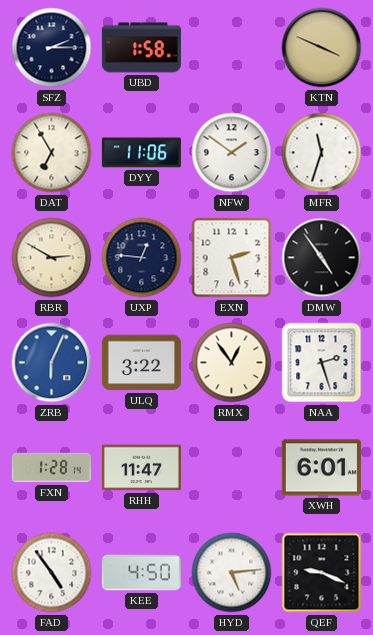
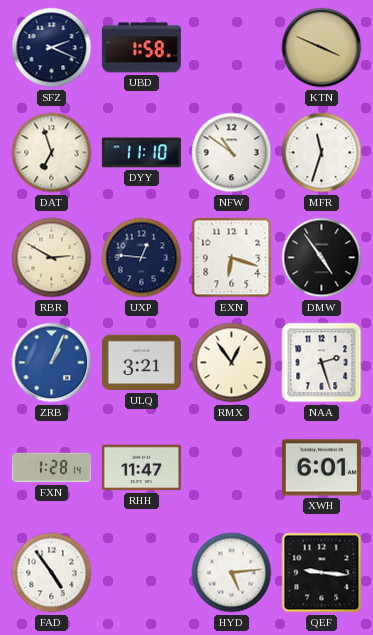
SFZ: 2:15 -> 2:19
DAT: 6:55 -> 6:57
DYY: 11:06 -> 11:10
NFW: 1:51 -> 10:51
EXN: 2:27 -> 6:18
ZRB: 6:04 -> 1:04
ULQ: 3:22 -> 3:21
KEE: 4:50 -> none
QEF: 9:19 -> 9:16
